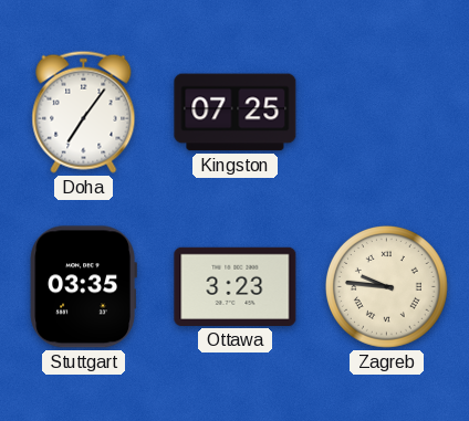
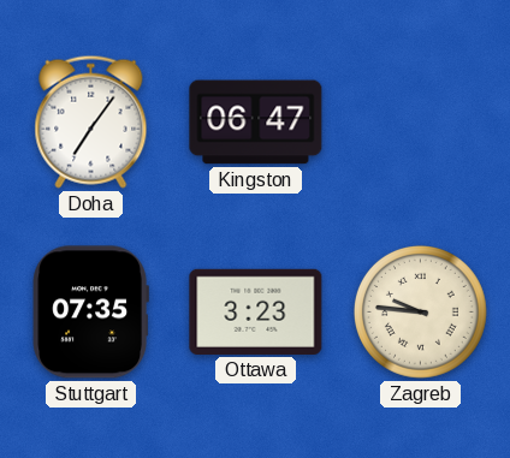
Kingston: 07:25 -> 06:47
Stuttgart: 03:35 -> 07:35
